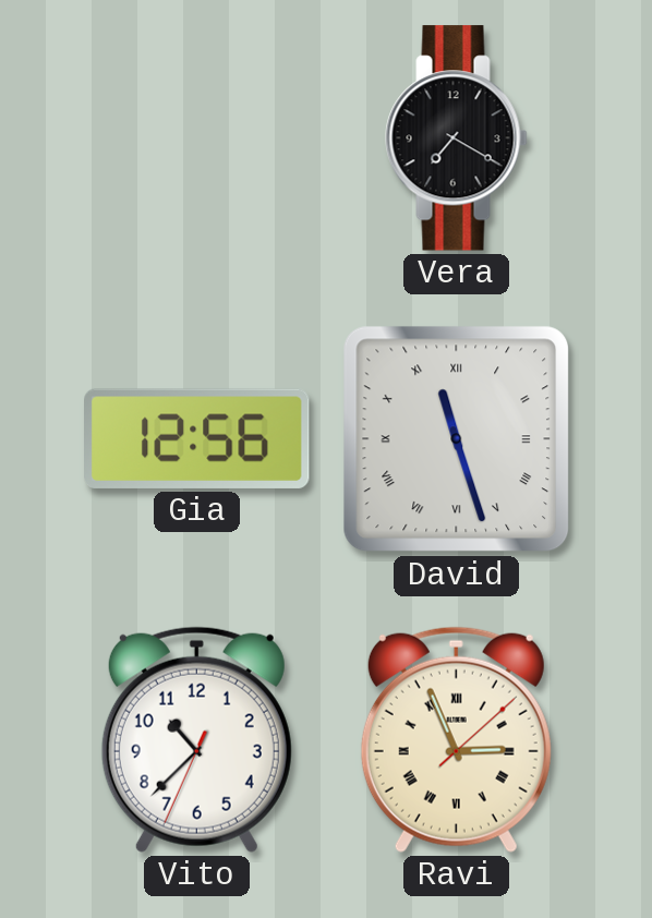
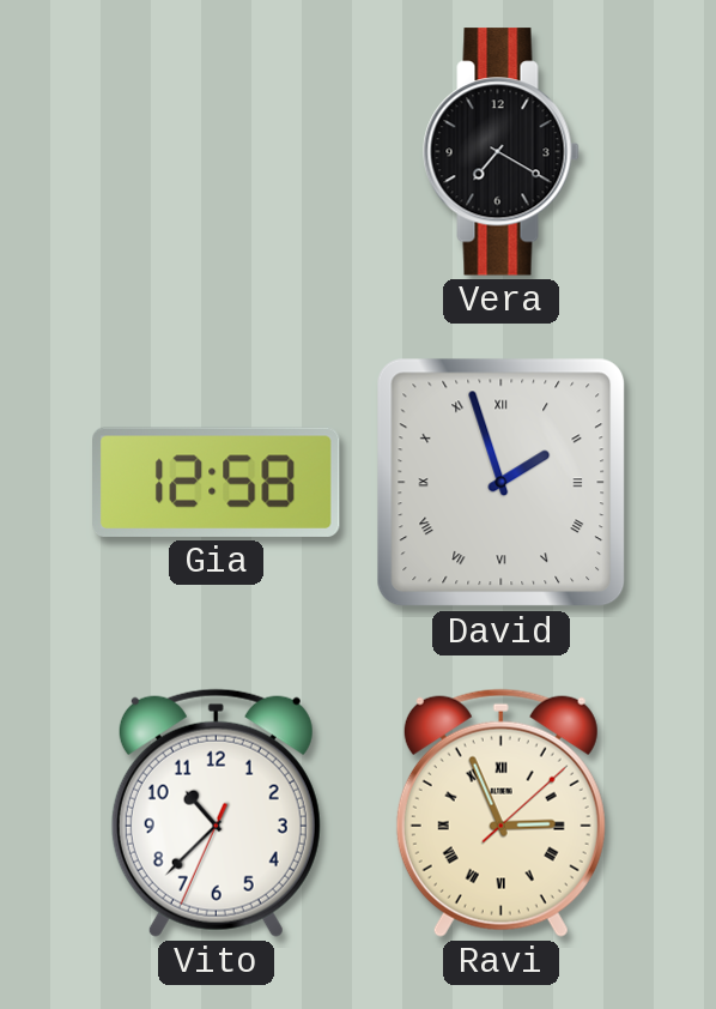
Gia: 12:56 -> 12:58
David: 11:27 -> 1:57
